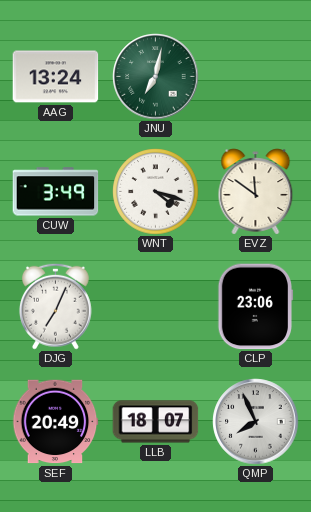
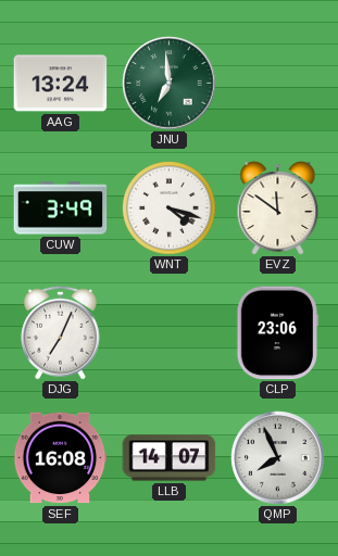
JNU: 7:02 -> 6:59
SEF: 20:49 -> 16:08
LLB: 18:07 -> 14:07
